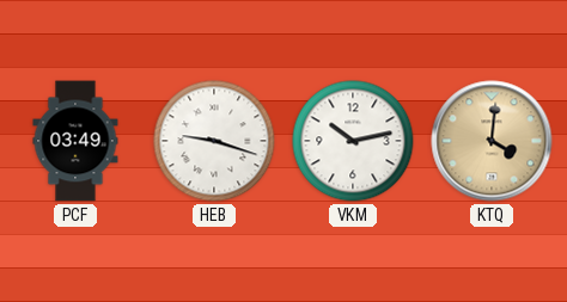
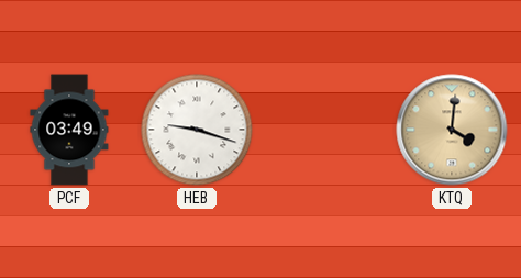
VKM: 10:13 -> none
